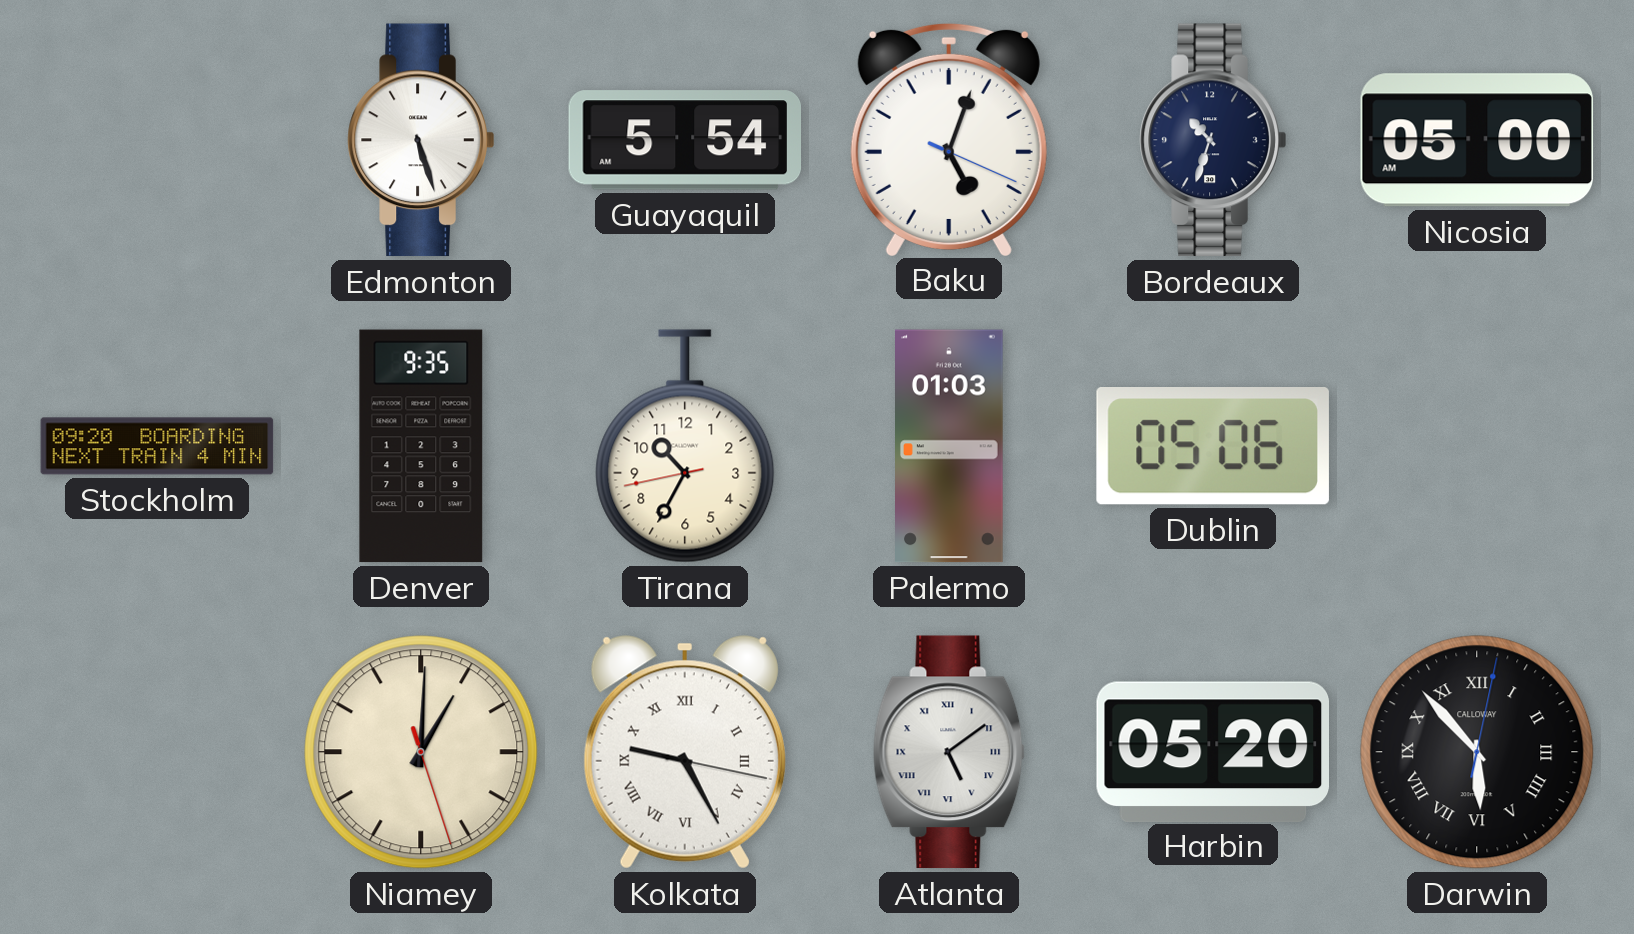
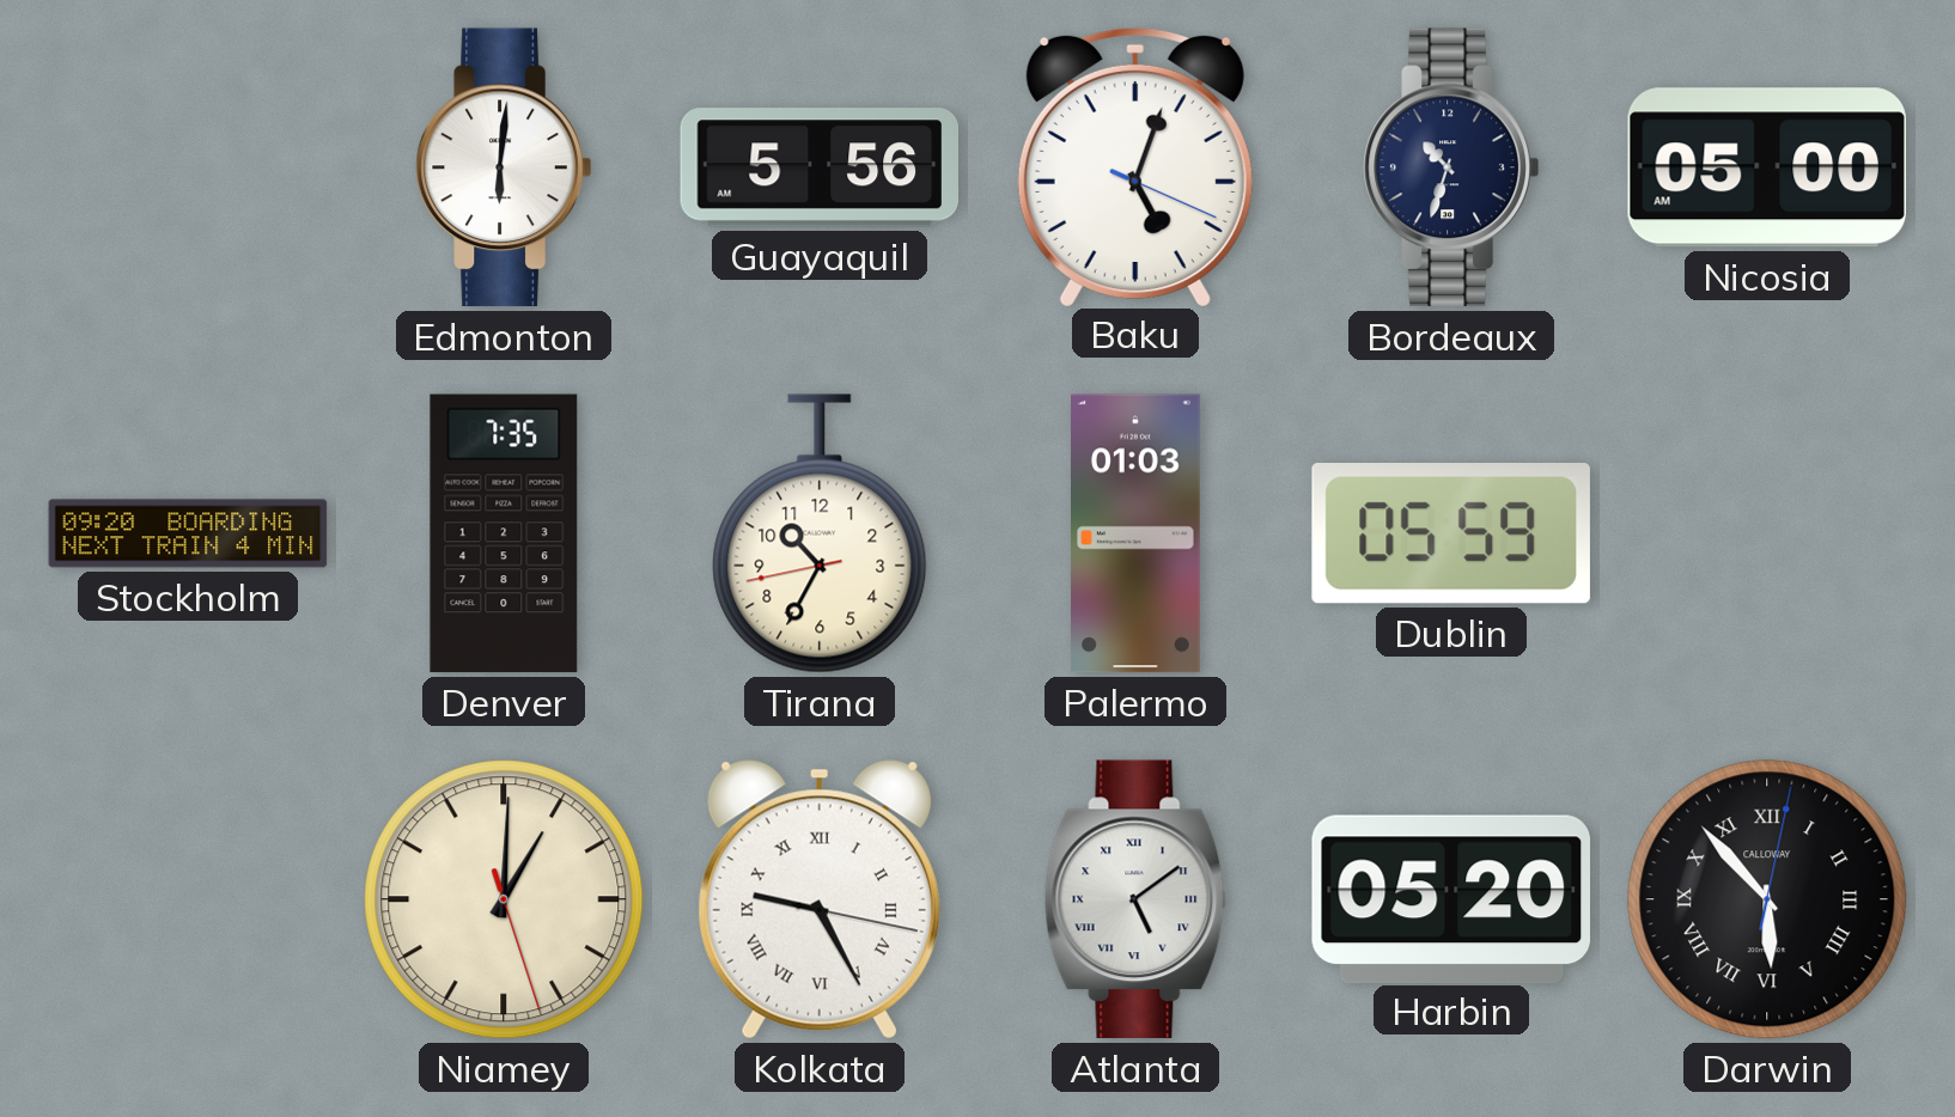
Edmonton: 5:27 -> 6:01
Guayaquil: 5:54 -> 5:56
Denver: 9:35 -> 7:35
Dublin: 05:06 -> 05:59
